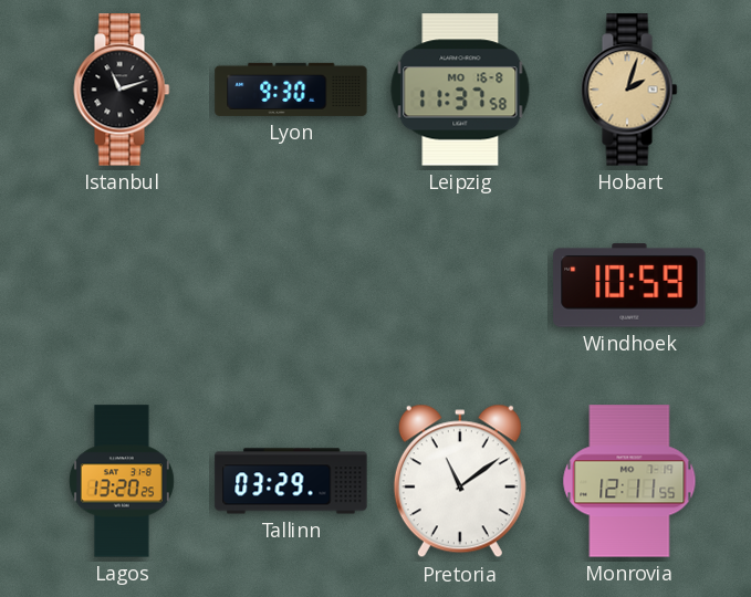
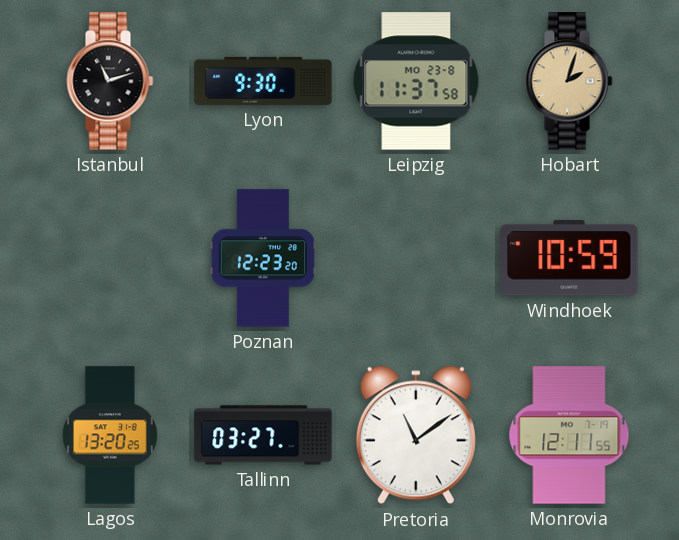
Leipzig date: MO 16-8 -> MO 23-8
Poznan: none -> 12:23
Tallinn: 03:29 -> 03:27
